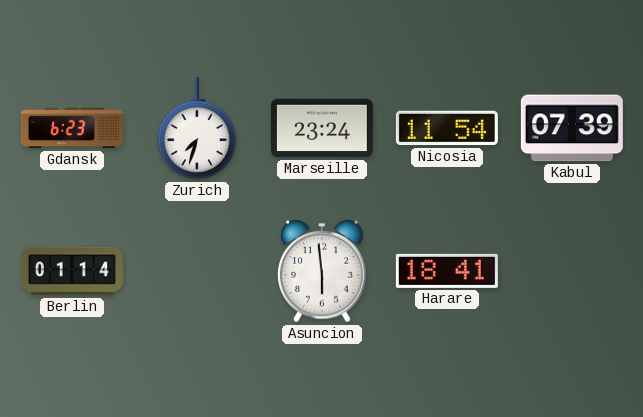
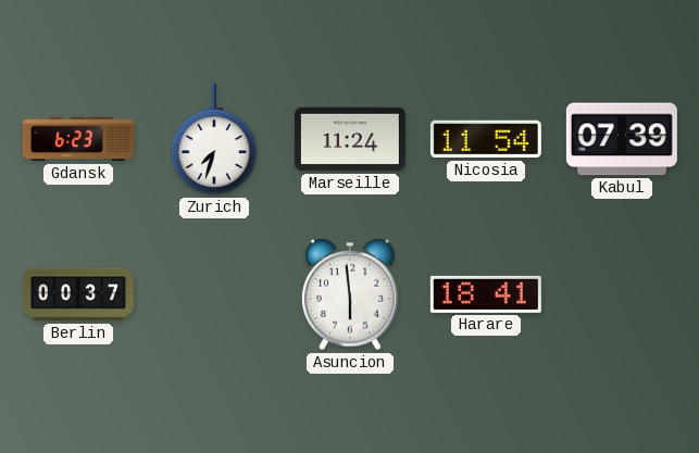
Marseille: 23:24 -> 11:24
Berlin: 01:14 -> 00:37
